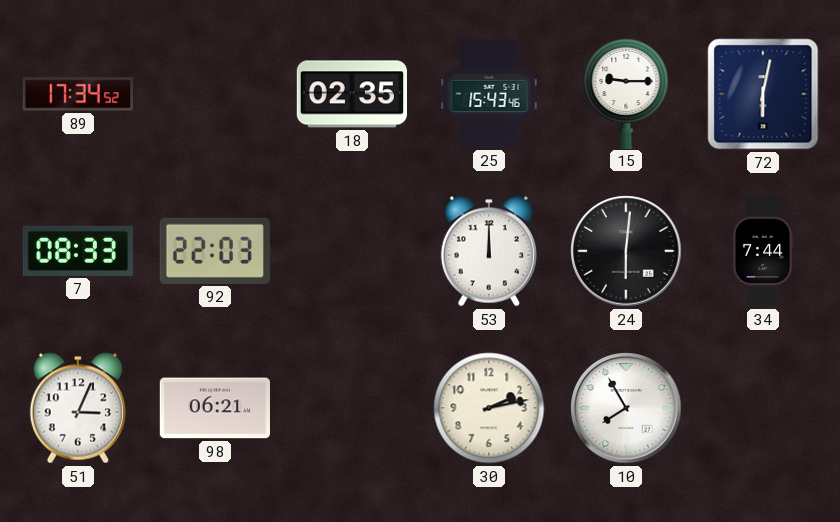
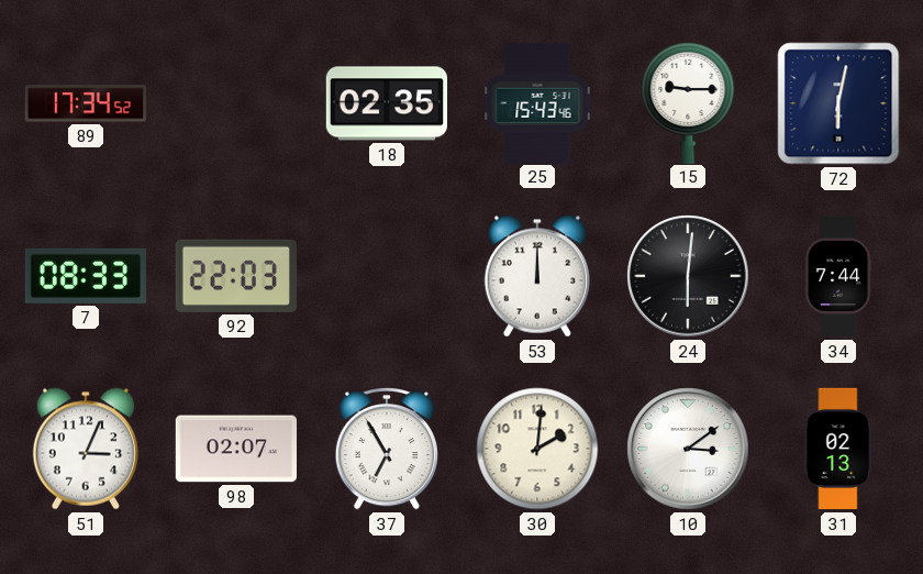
98: 06:21 -> 02:07
37: none -> 6:55
30: 2:13 -> 2:01
10: 7:55 -> 3:09
31: none -> 02:13
